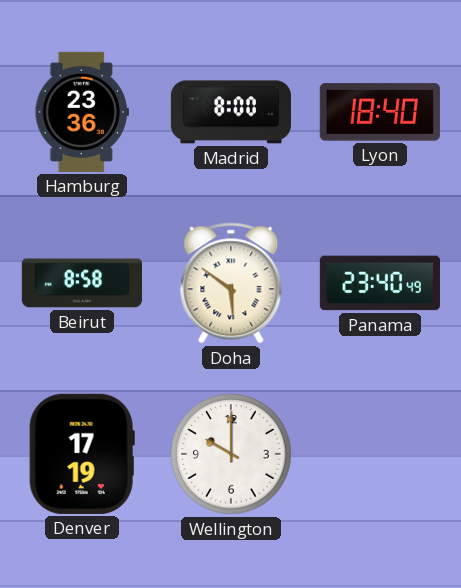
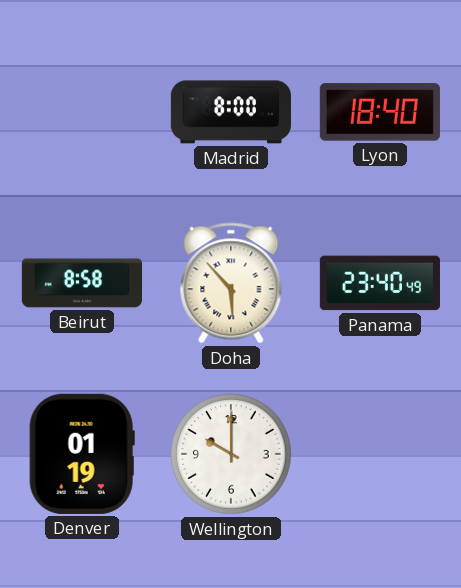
Hamburg: 23:36 -> none
Doha: 5:51 -> 5:53
Denver: 17:19 -> 01:19
